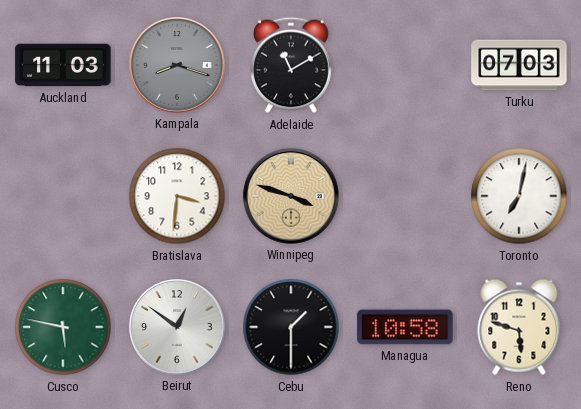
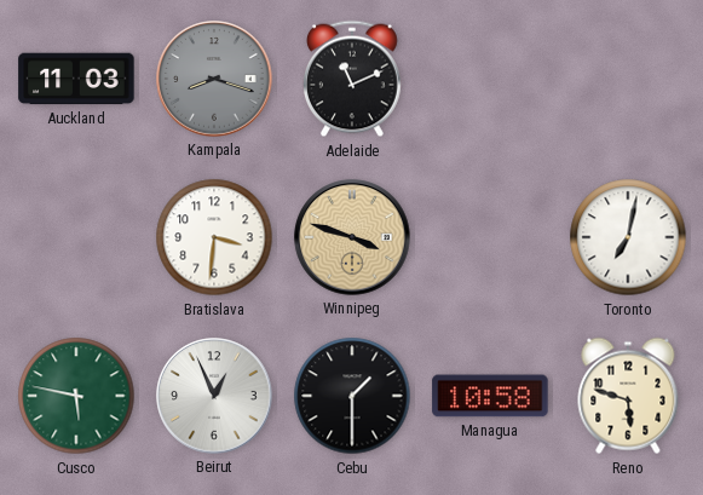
Adelaide: 11:10 -> 11:11
Turku: 07:03 -> none
Beirut: 12:51 -> 12:56
